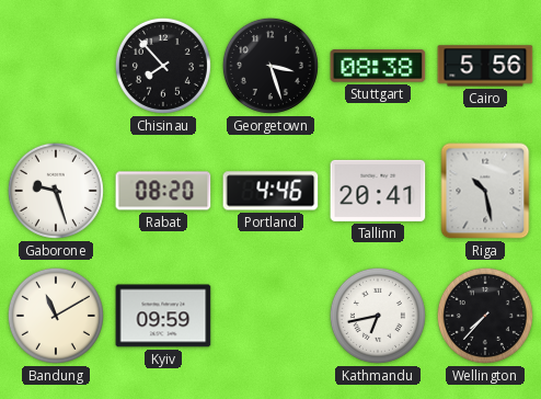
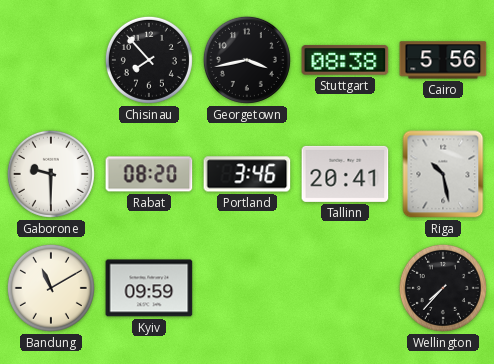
Georgetown: 3:27 -> 3:43
Gaborone: 9:27 -> 9:30
Portland: 4:46 -> 3:46
Kathmandu: 6:43 -> none
